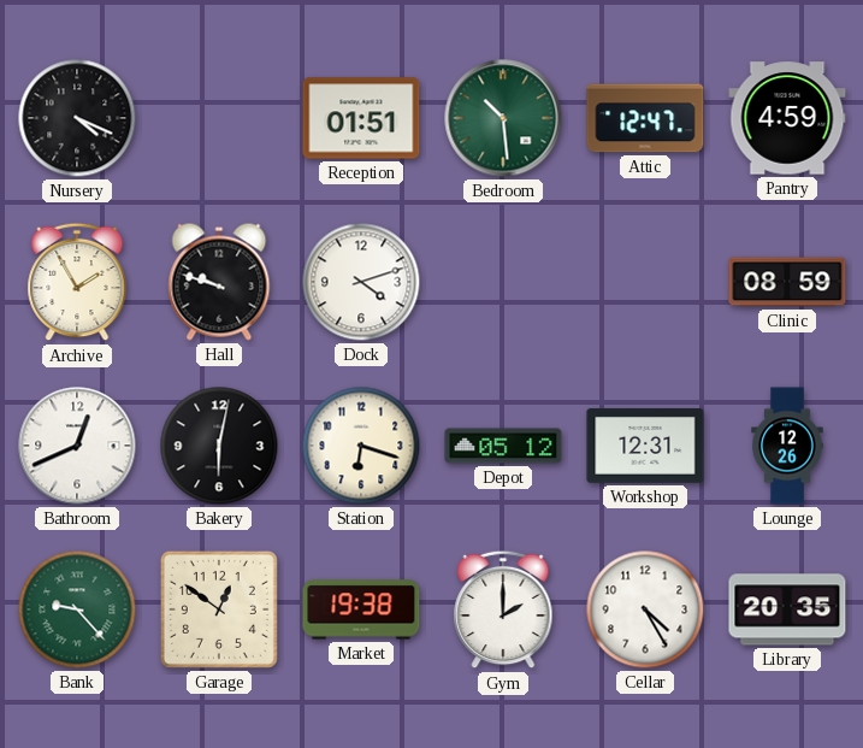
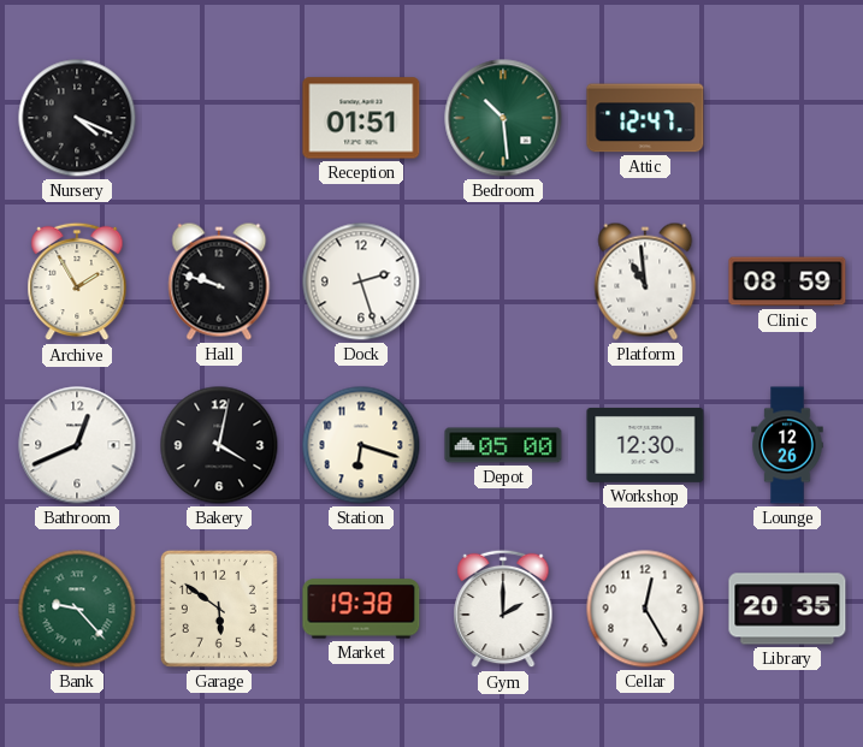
Pantry: 4:59 -> none
Dock: 4:12 -> 2:27
Platform: none -> 10:59
Bakery: 6:02 -> 4:02
Depot: 05:12 -> 05:00
Workshop: 12:31 -> 12:30
Garage: 12:51 -> 5:51
Cellar: 4:25 -> 12:25
